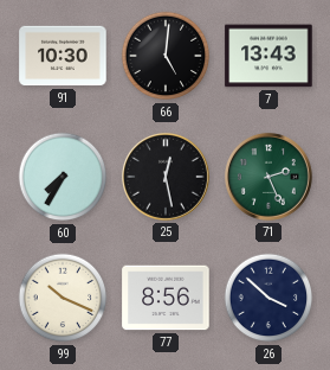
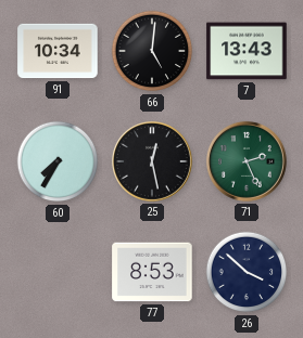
91: 10:30 -> 10:34
99: 10:19 -> none
77: 8:56 -> 8:53
